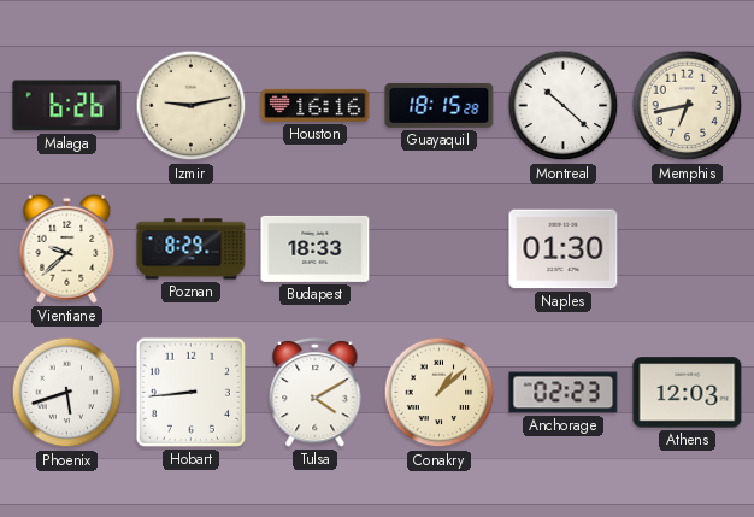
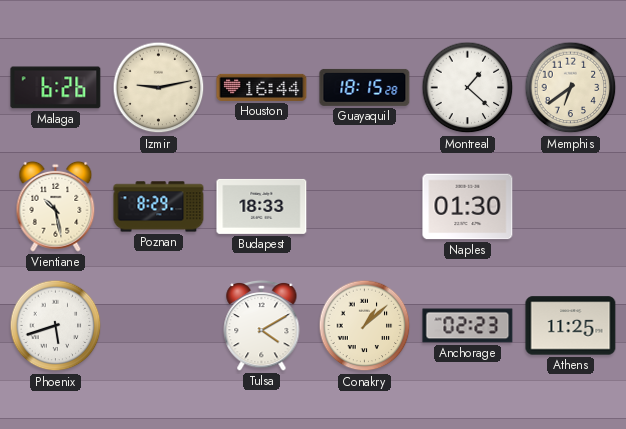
Houston: 16:16 -> 16:44
Montreal: 10:22 -> 1:22
Memphis: 6:43 -> 6:39
Vientiane: 9:38 -> 10:28
Hobart: 8:44 -> none
Athens: 12:03 -> 11:25
